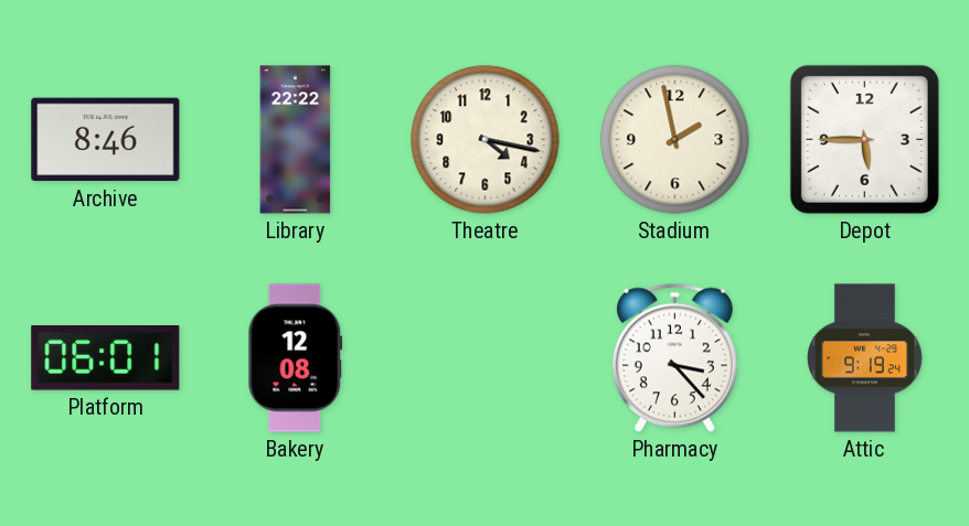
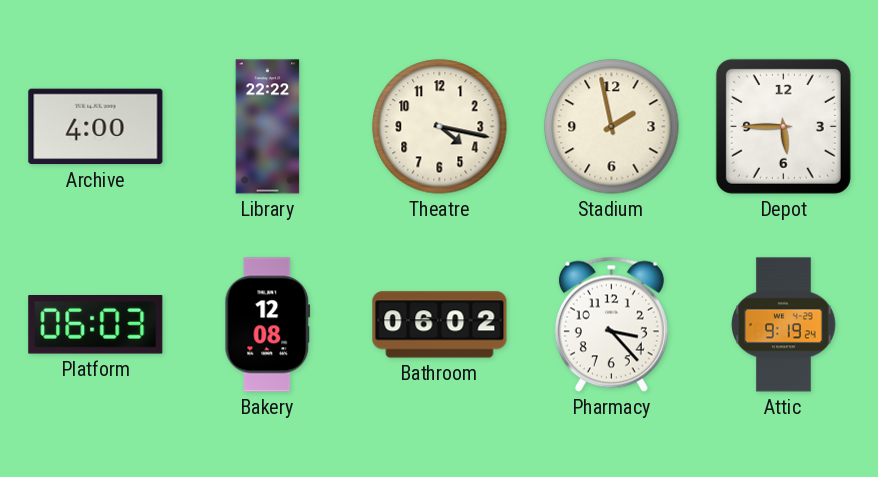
Archive: 8:46 -> 4:00
Platform: 06:01 -> 06:03
Bathroom: none -> 06:02
